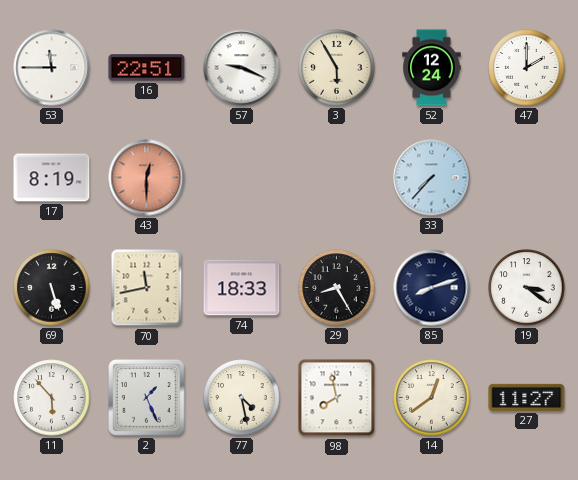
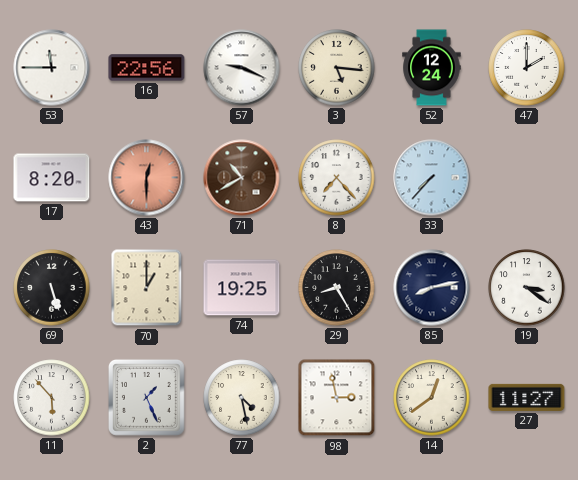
16: 22:51 -> 22:56
3: 5:55 -> 5:16
17: 8:19 -> 8:20
71: none -> 10:40
8: none -> 7:23
70: 11:43 -> 1:00
74: 18:33 -> 19:25
85: 8:12 -> 8:13
98: 7:58 -> 2:58
